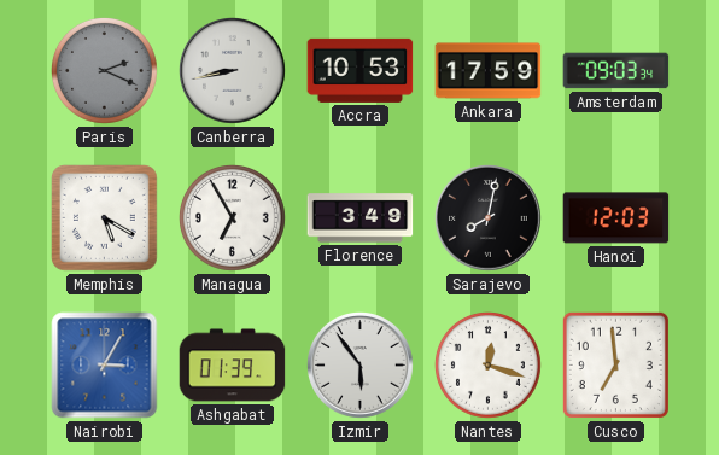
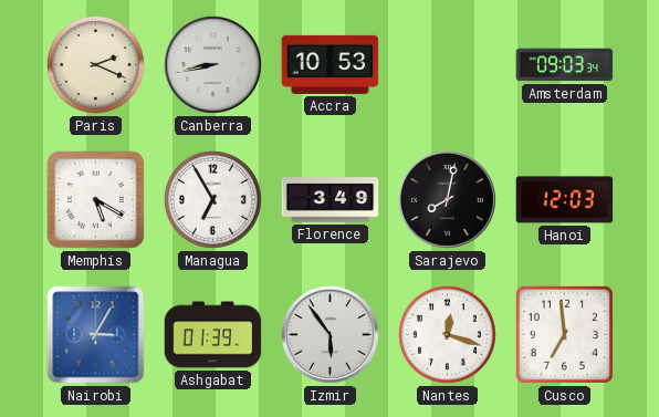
Paris dial: grey -> cream
Ankara: 17:59 -> none
